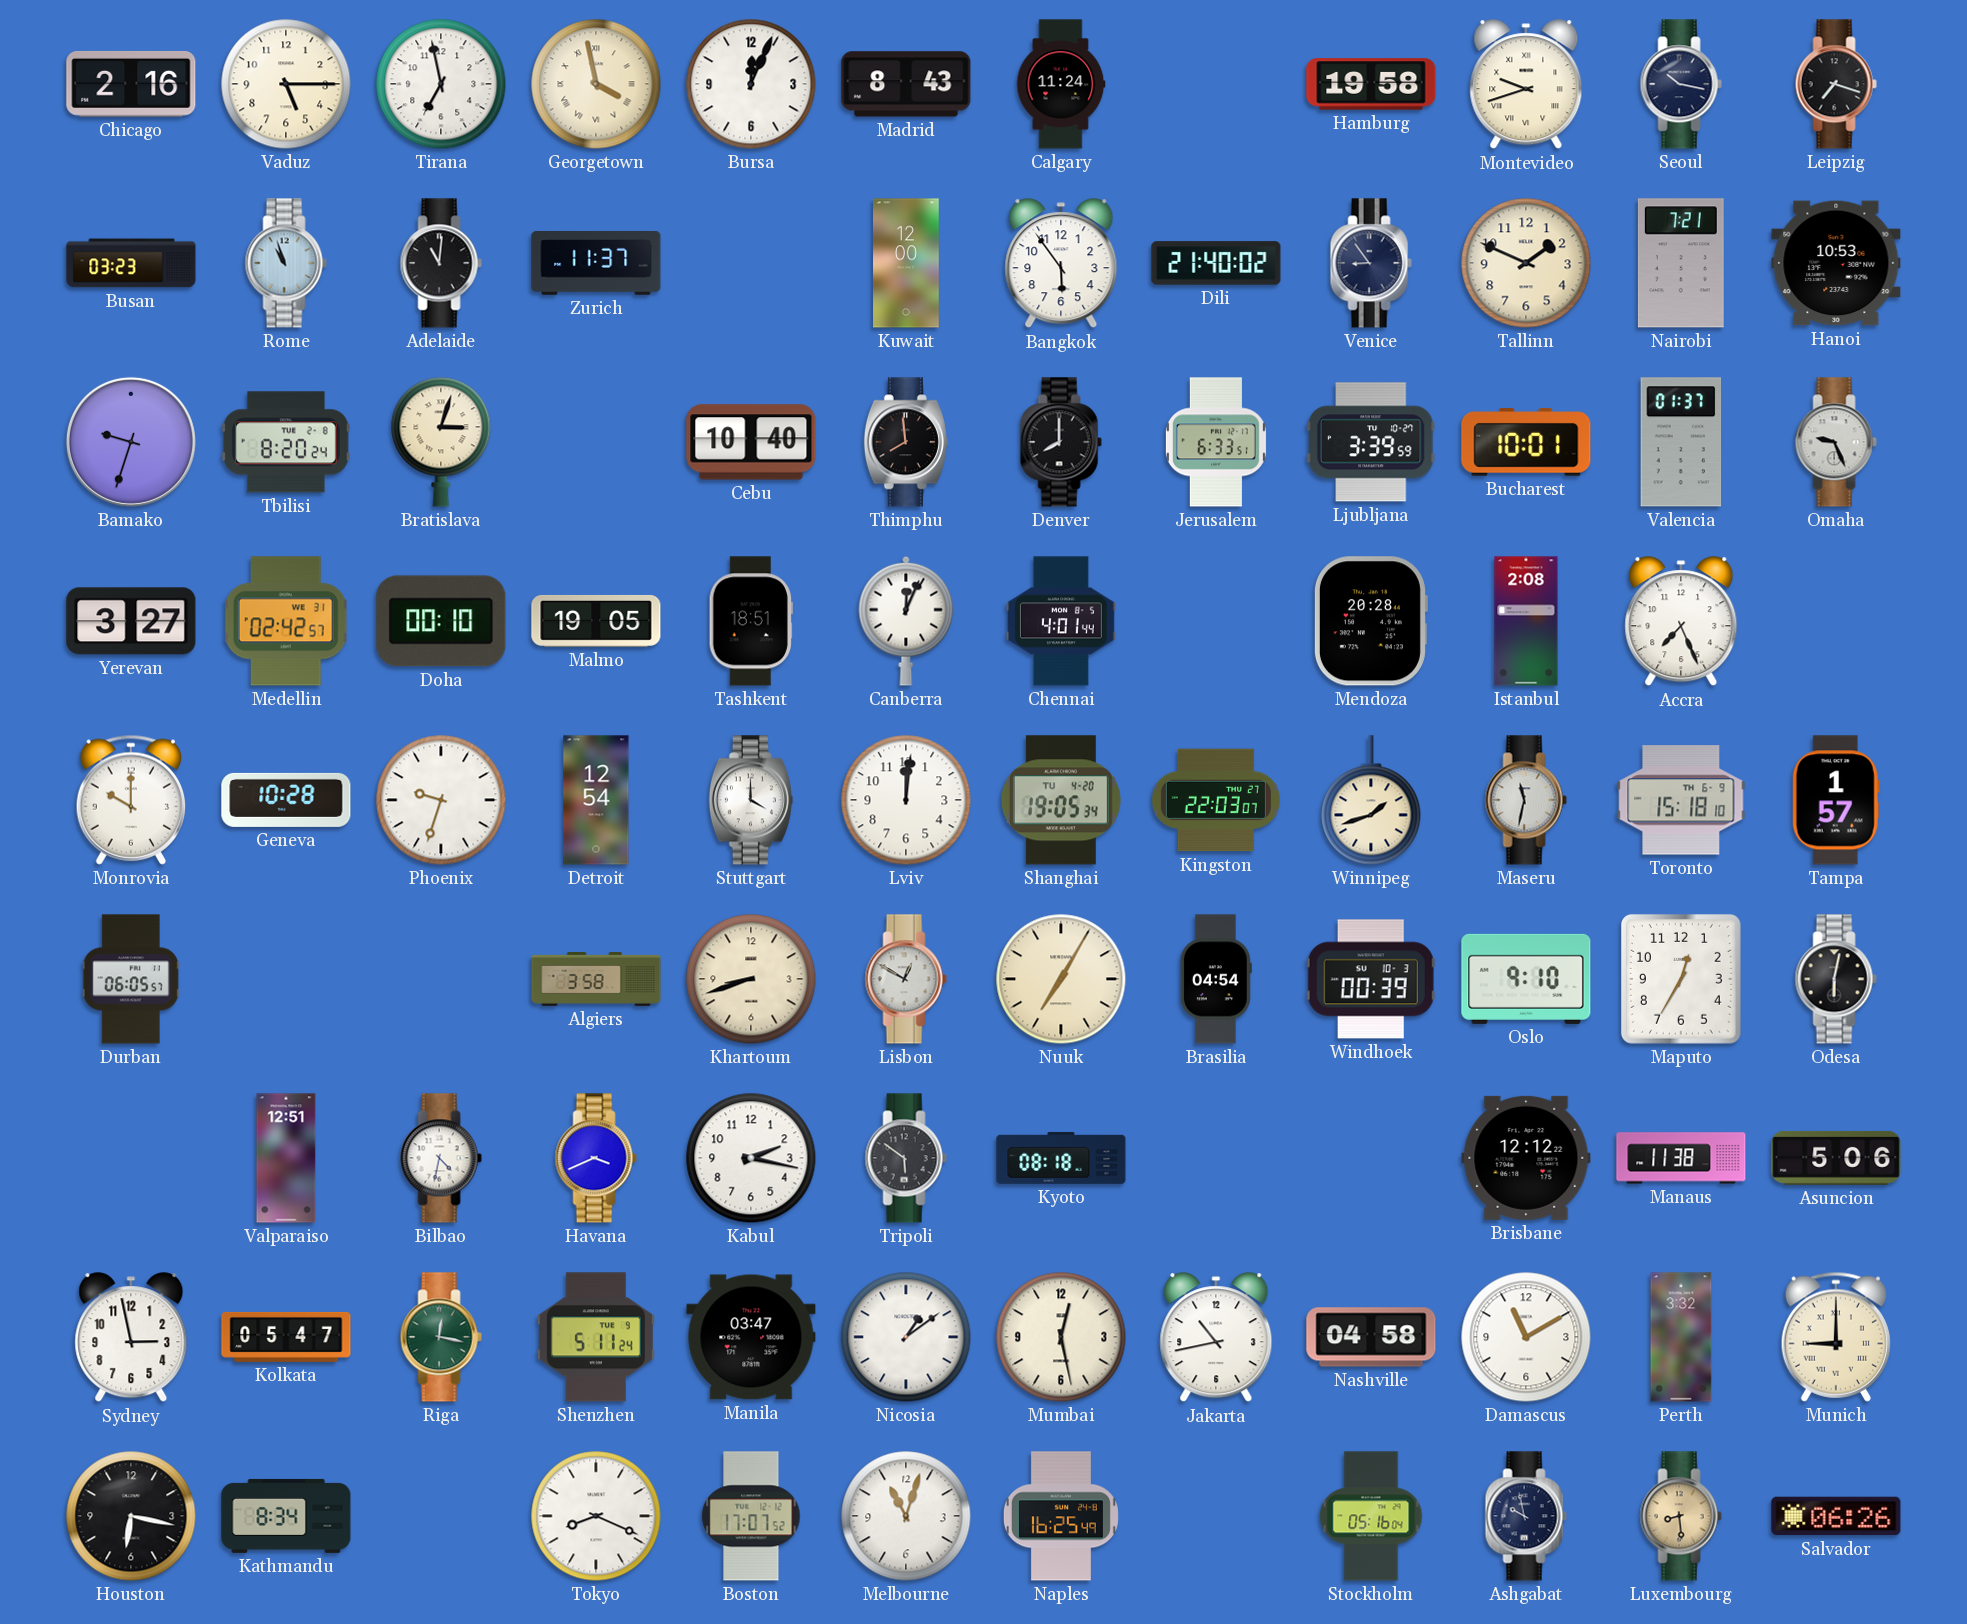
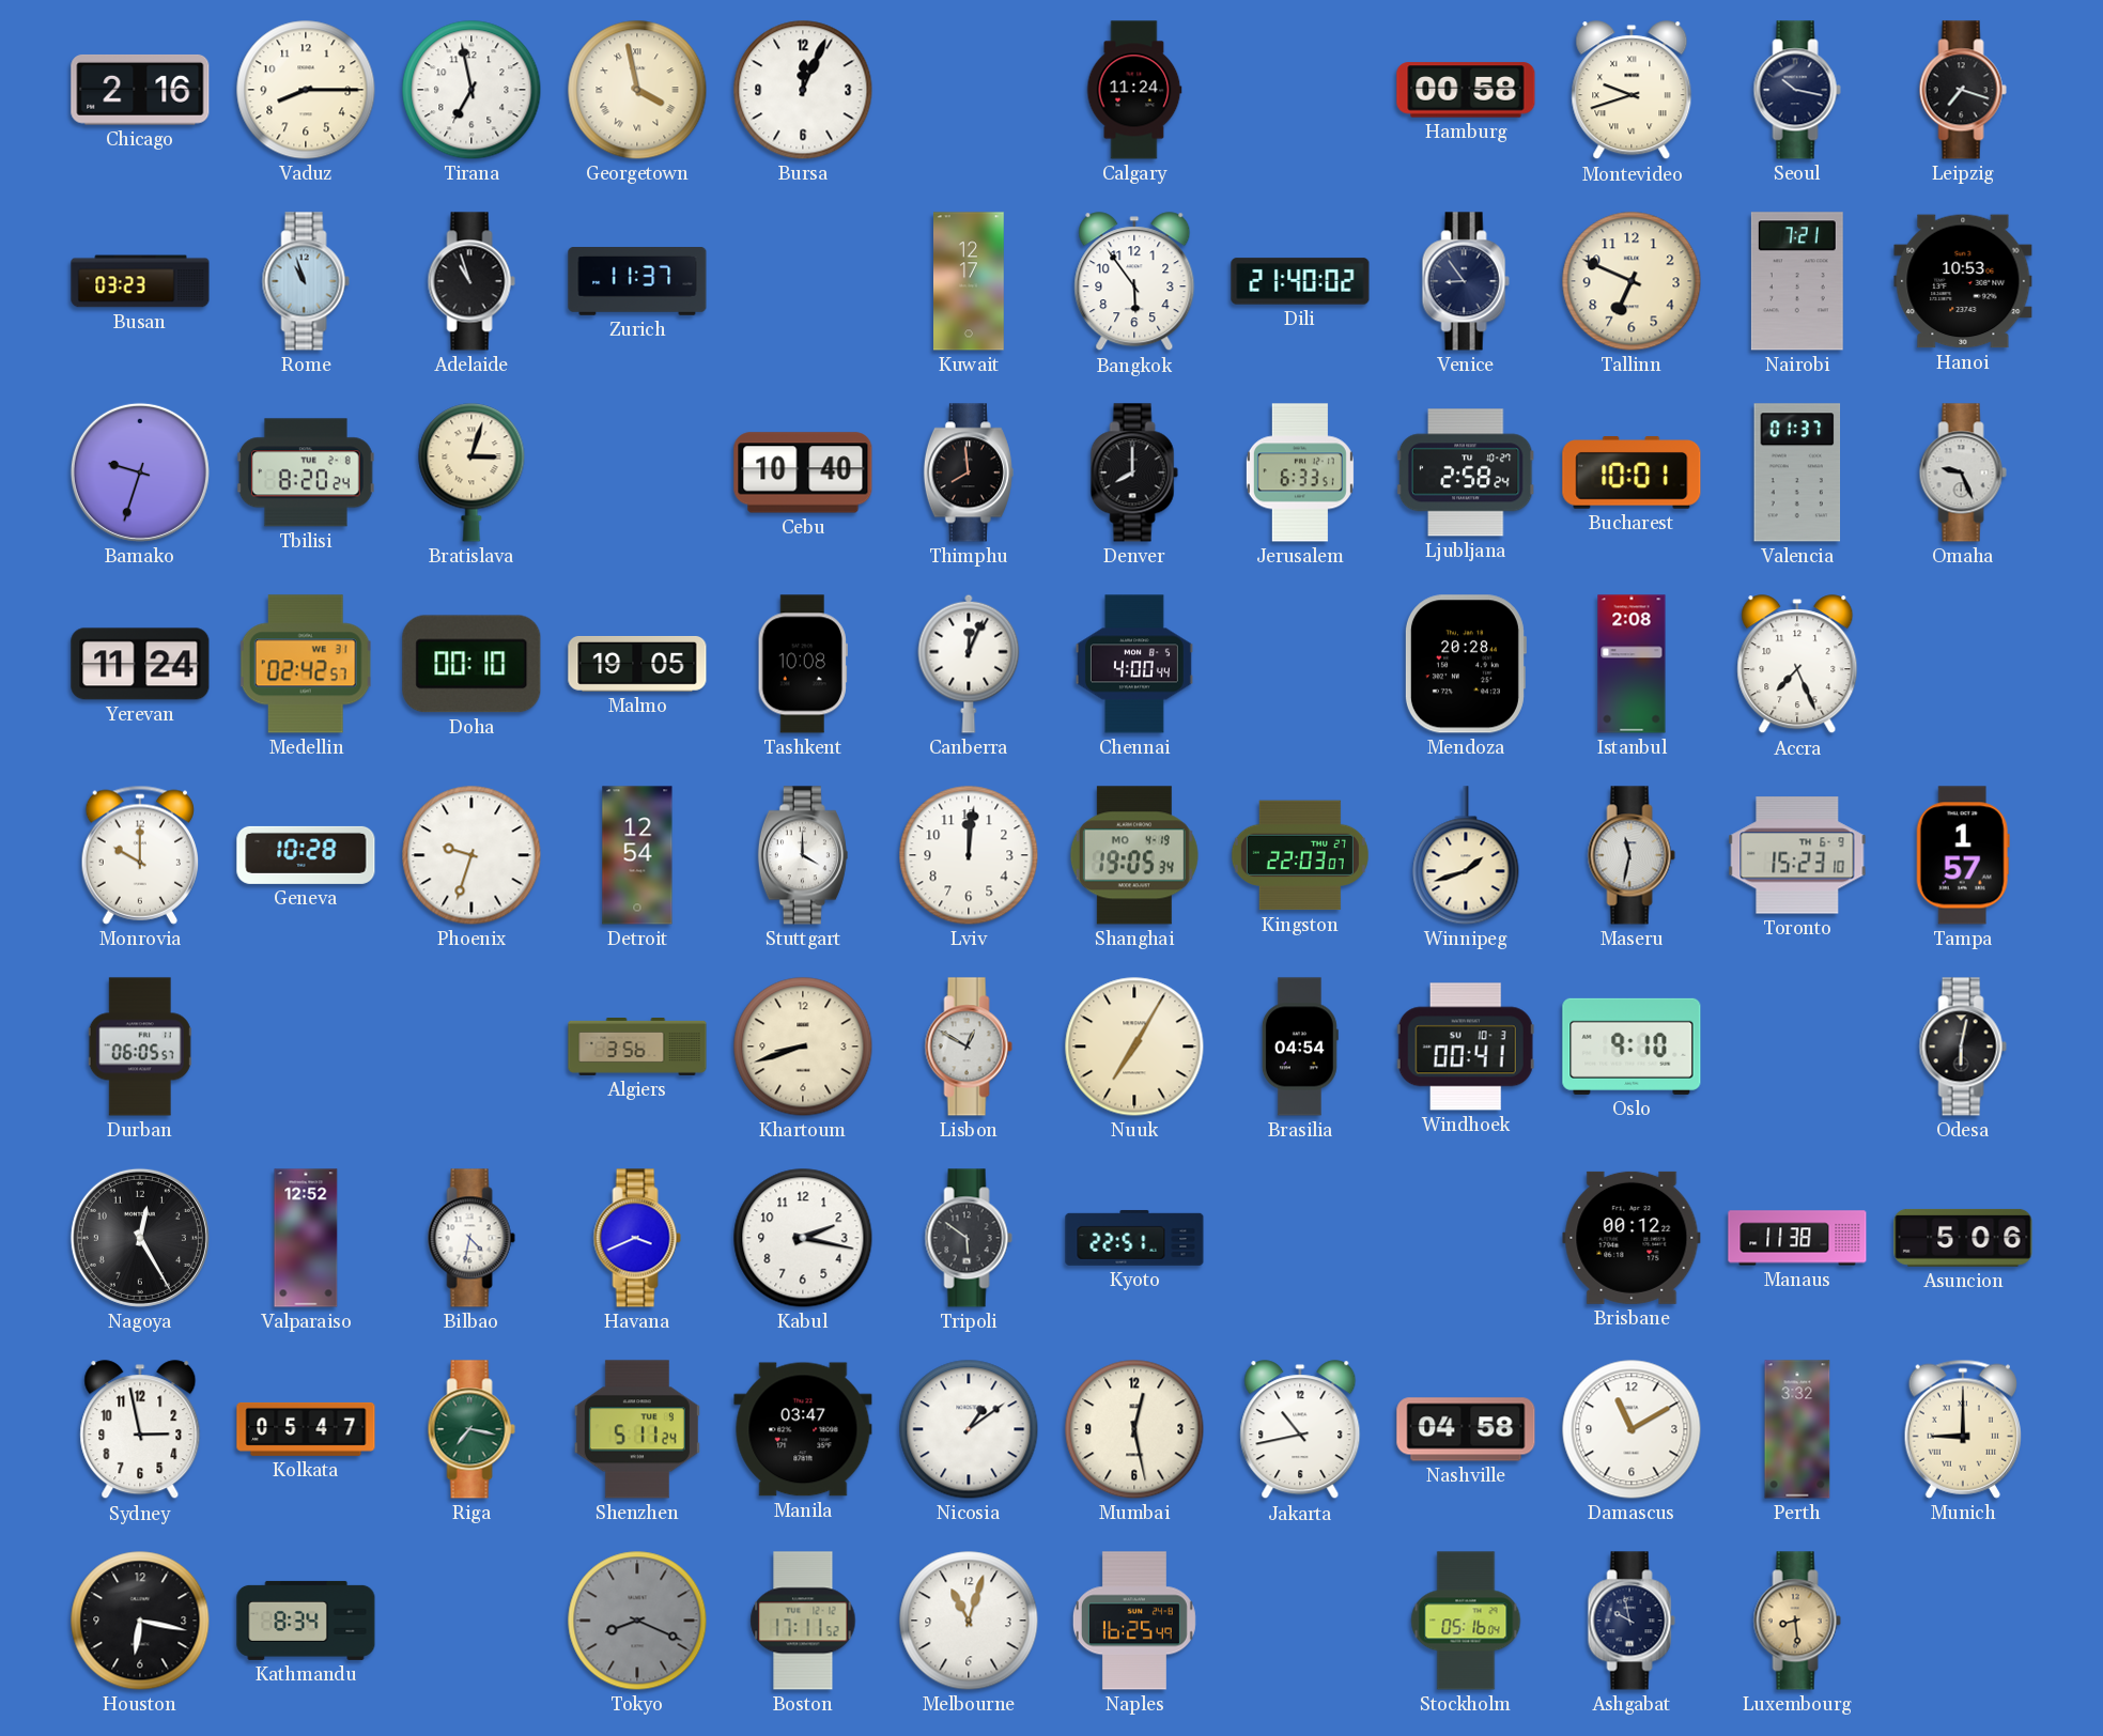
Vaduz: 5:15 -> 8:15
Madrid: 8:43 -> none
Hamburg: 19:58 -> 00:58
Adelaide: 11:01 -> 10:57
Kuwait: 12:00 -> 12:17
Tallinn: 1:49 -> 6:49
Ljubljana: 3:39 -> 2:58
Yerevan: 3:27 -> 11:24
Tashkent: 18:51 -> 10:08
Chennai: 4:01 -> 4:00
Shanghai date: TU 4-20 -> MO 4-19
Toronto: 15:18 -> 15:23
Algiers: 3:58 -> 3:56
Windhoek: 00:39 -> 00:41
Maputo: 12:35 -> none
Nagoya: none -> 12:25
Valparaiso: 12:51 -> 12:52
Kyoto: 08:18 -> 22:51
Brisbane: 12:12 -> 00:12
Riga: 12:17 -> 7:17
Tokyo dial: white -> grey
Boston: 17:07 -> 17:11
Salvador: 06:26 -> none
